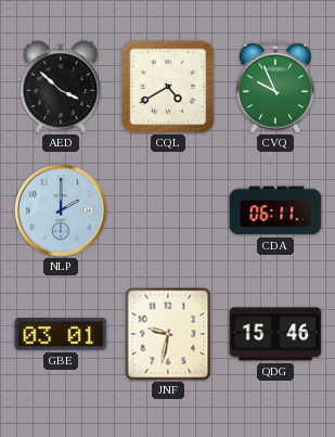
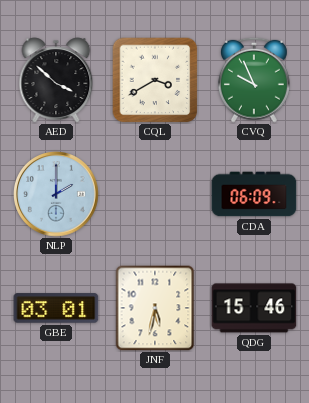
CQL: 4:40 -> 3:40
CDA: 06:11 -> 06:09
JNF: 9:32 -> 5:32
